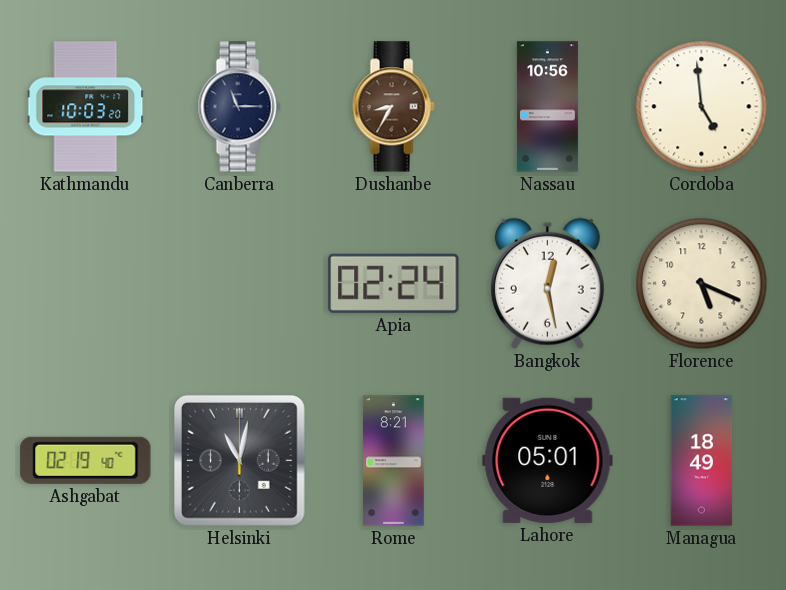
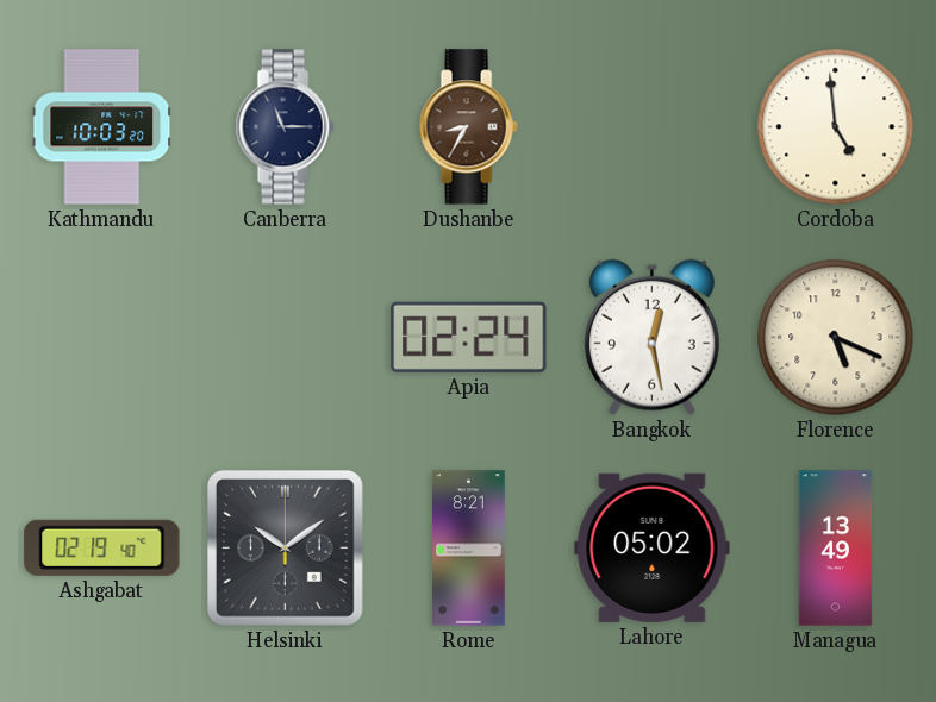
Nassau: 10:56 -> none
Helsinki: 11:02 -> 10:09
Lahore: 05:01 -> 05:02
Managua: 18:49 -> 13:49
